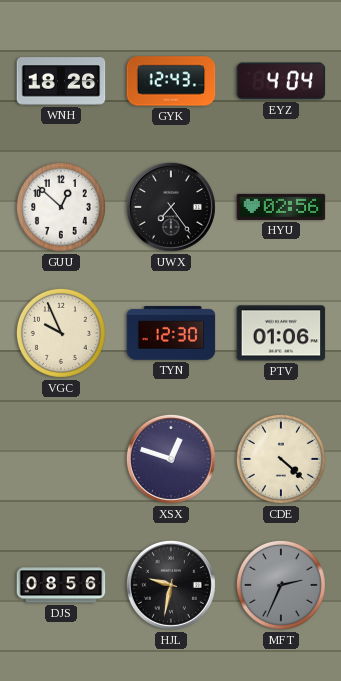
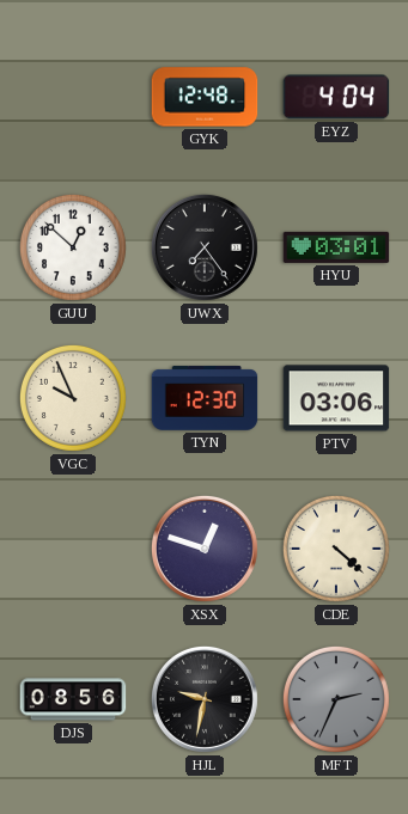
WNH: 18:26 -> none
GYK: 12:43 -> 12:48
HYU: 02:56 -> 03:01
PTV: 01:06 -> 03:06
